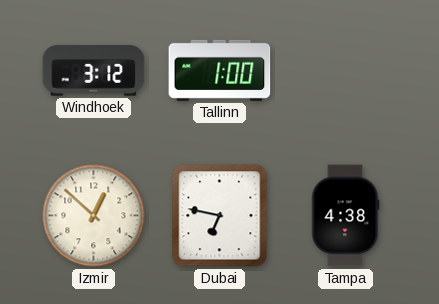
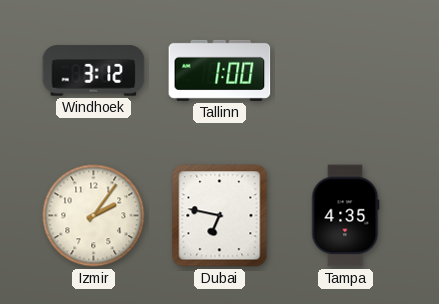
Izmir: 12:52 -> 2:06
Tampa: 4:38 -> 4:35
